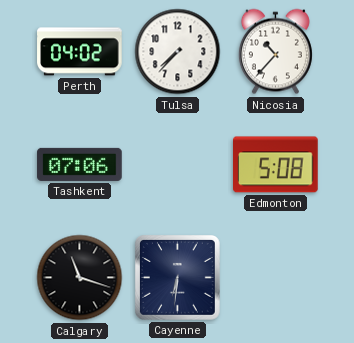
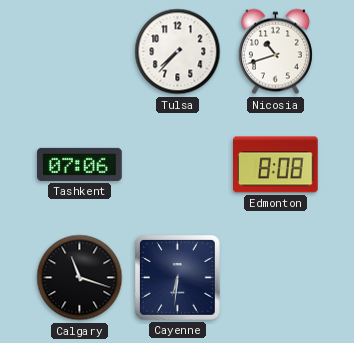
Perth: 04:02 -> none
Nicosia: 10:37 -> 10:42
Edmonton: 5:08 -> 8:08
